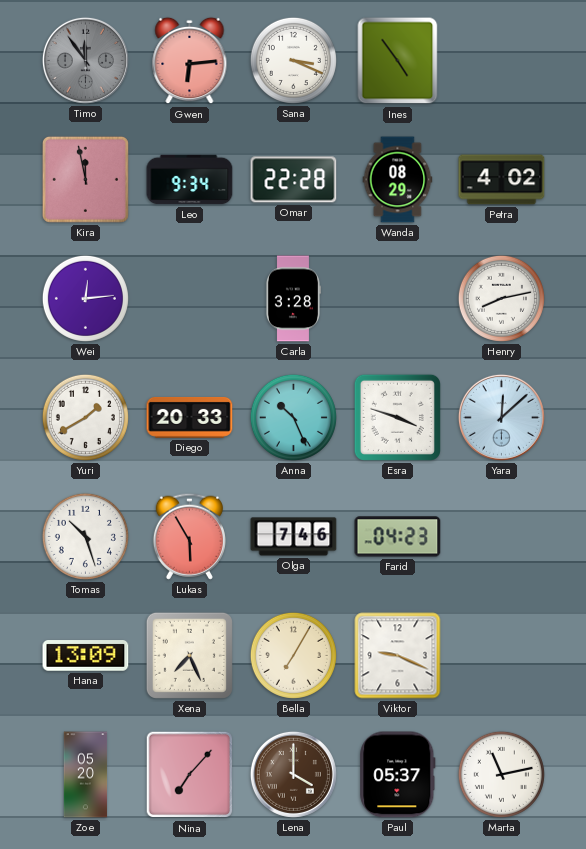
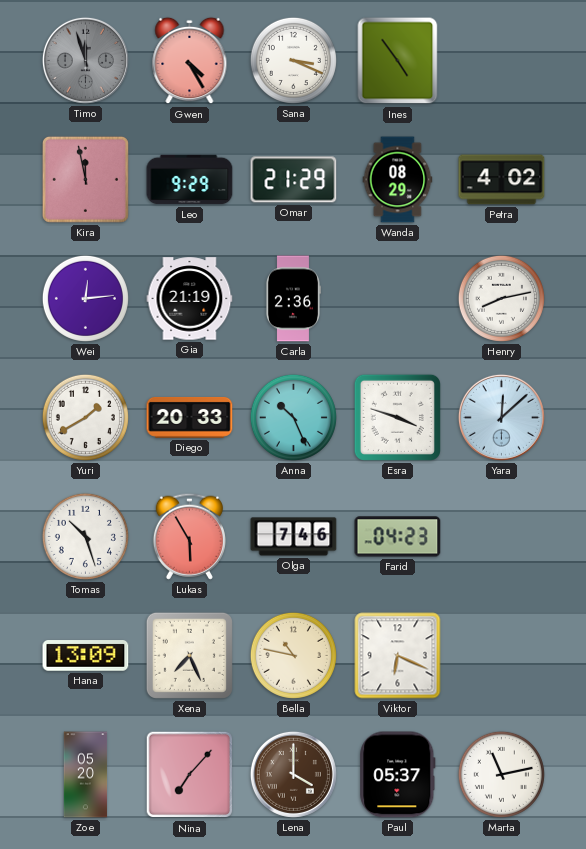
Timo: 11:54 -> 11:57
Gwen: 6:14 -> 4:25
Leo: 9:34 -> 9:29
Omar: 22:28 -> 21:29
Gia: none -> 21:19
Carla: 3:28 -> 2:36
Bella: 7:05 -> 10:47
Viktor: 9:19 -> 6:19
